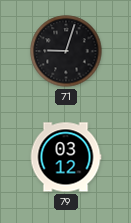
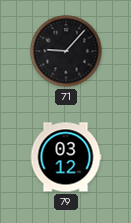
71: 9:03 -> 9:07
